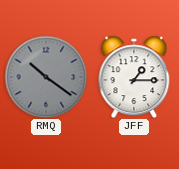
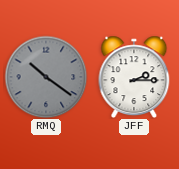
JFF: 1:15 -> 2:15
